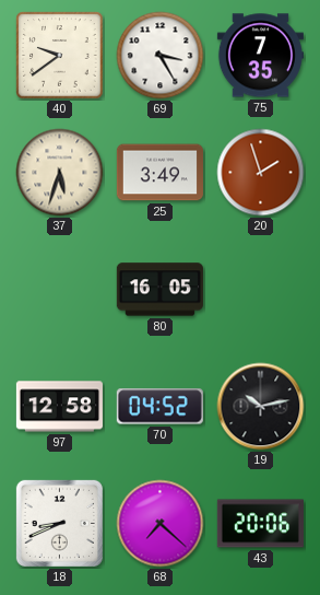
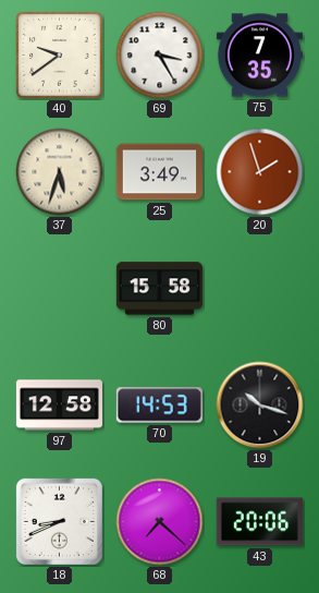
80: 16:05 -> 15:58
70: 04:52 -> 14:53
19: 10:13 -> 10:18
